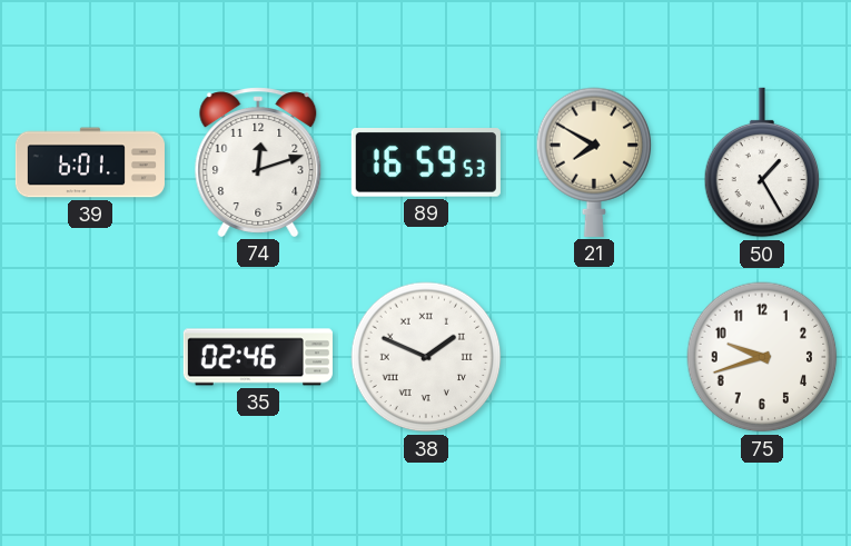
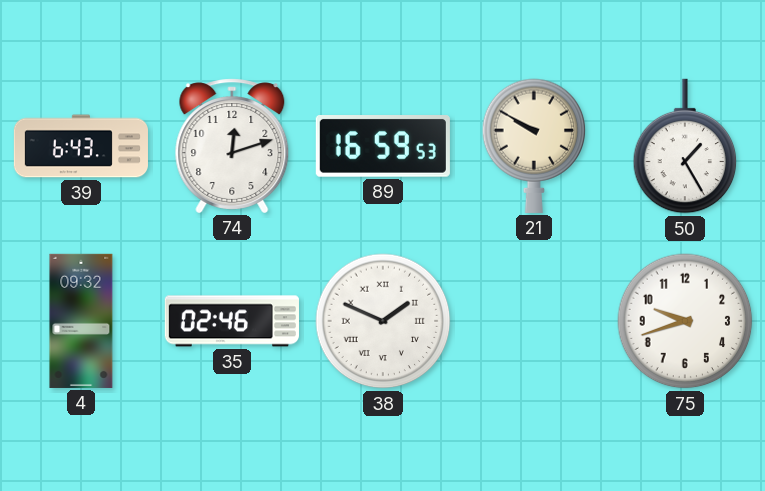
39: 6:01 -> 6:43
21: 7:50 -> 9:50
4: none -> 09:32
